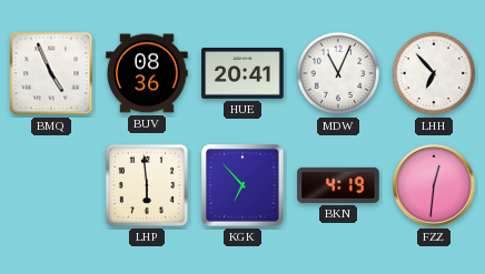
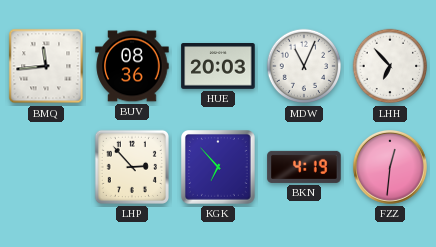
BMQ: 4:56 -> 11:44
HUE: 20:41 -> 20:03
LHP: 5:59 -> 2:53
